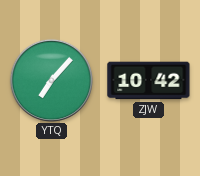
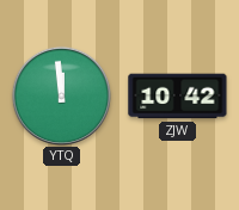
YTQ: 7:07 -> 11:59
